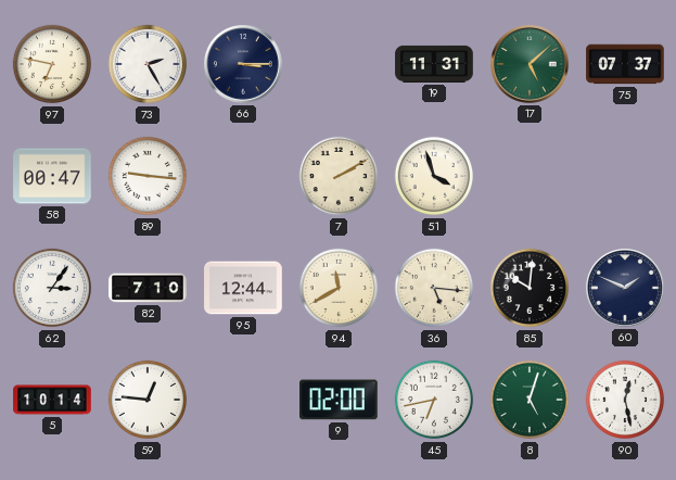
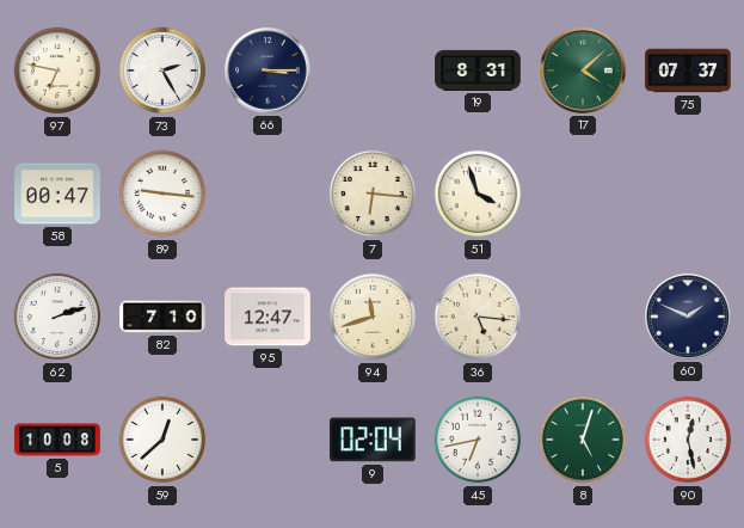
19: 11:31 -> 8:31
17: 5:08 -> 4:08
7: 2:10 -> 6:16
62: 3:06 -> 2:12
95: 12:44 -> 12:47
94: 11:40 -> 11:42
85: 10:01 -> none
5: 10:14 -> 10:08
59: 12:46 -> 12:38
9: 02:00 -> 02:04
